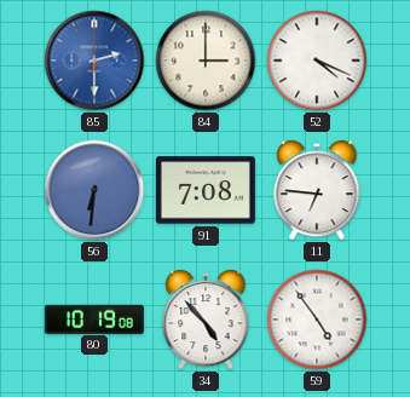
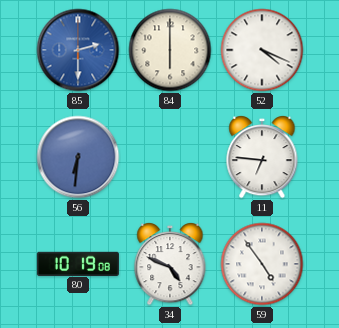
84: 3:00 -> 6:00
91: 7:08 -> none
34: 4:53 -> 4:49
